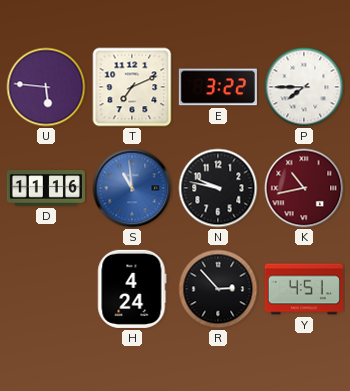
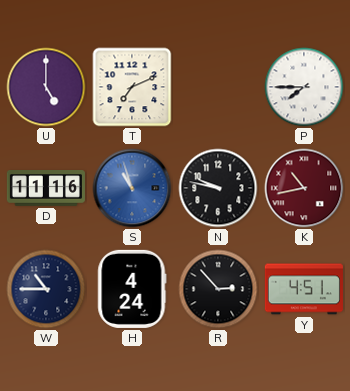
U: 5:46 -> 5:00
E: 3:22 -> none
S: 10:59 -> 10:57
W: none -> 10:45
